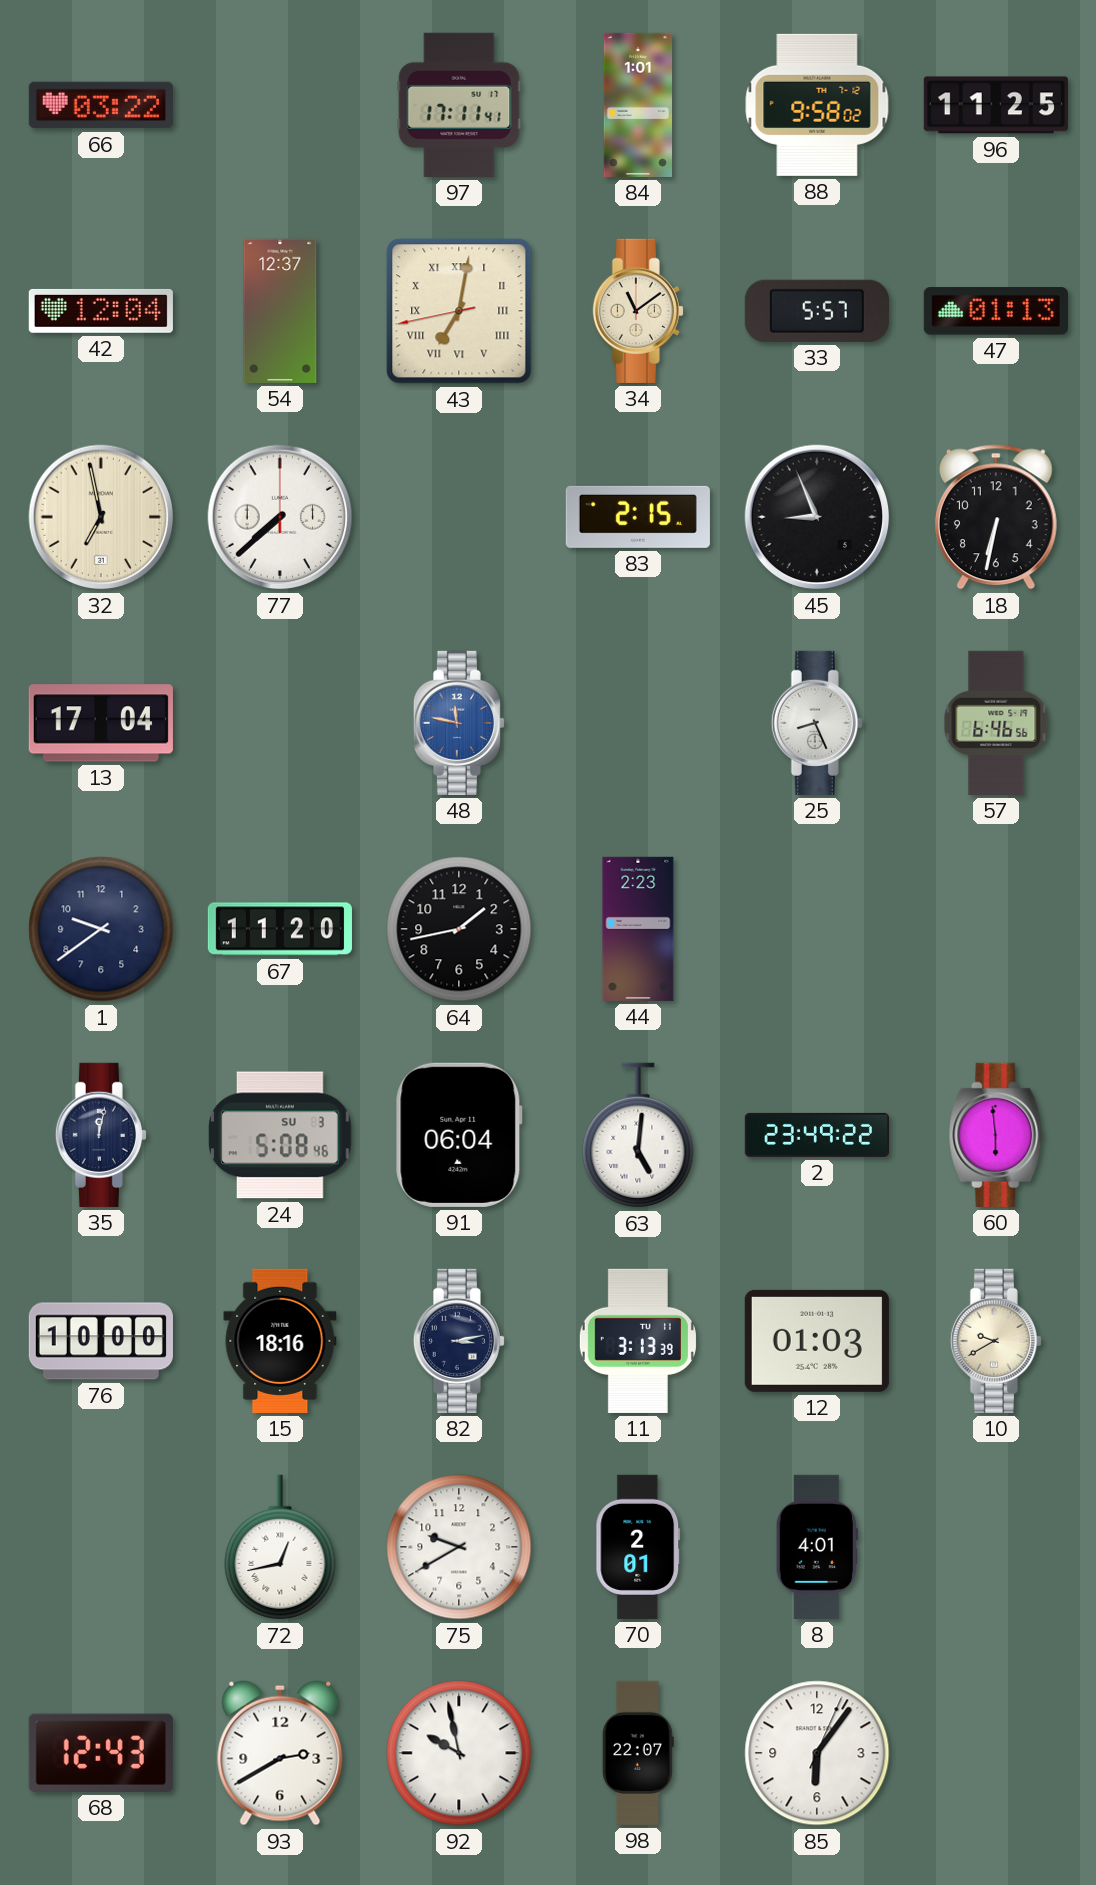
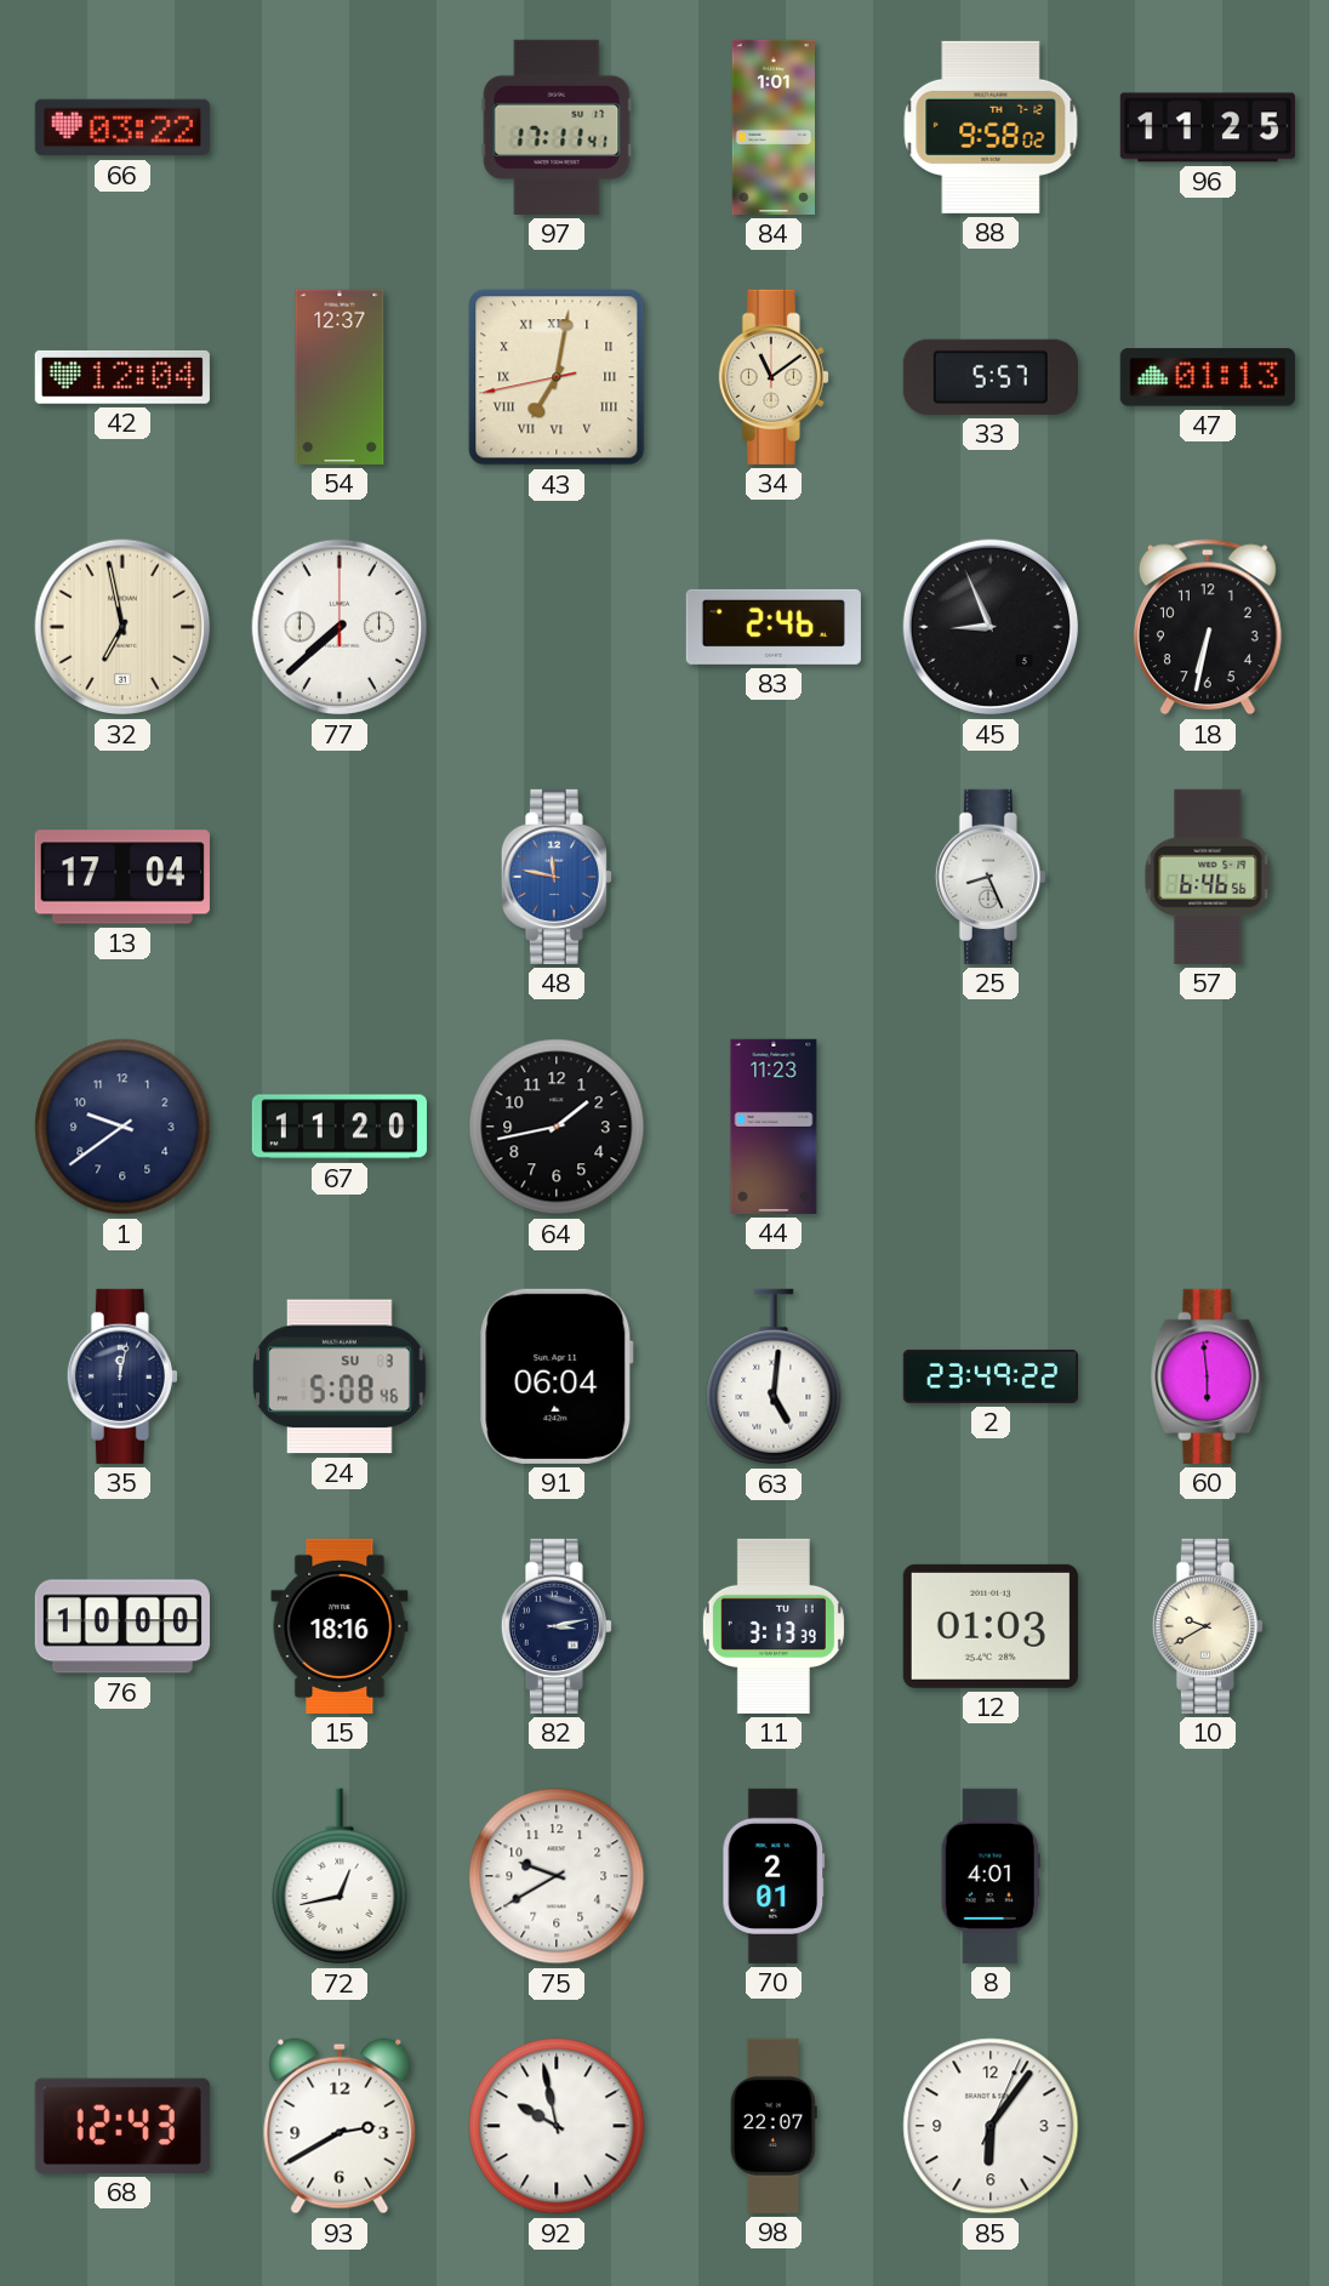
83: 2:15 -> 2:46
44: 2:23 -> 11:23
